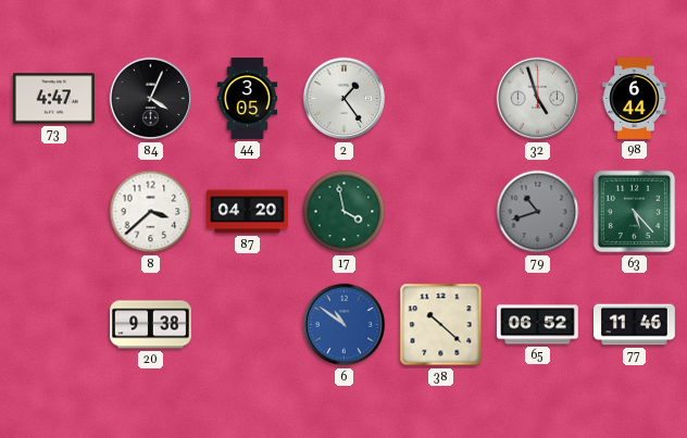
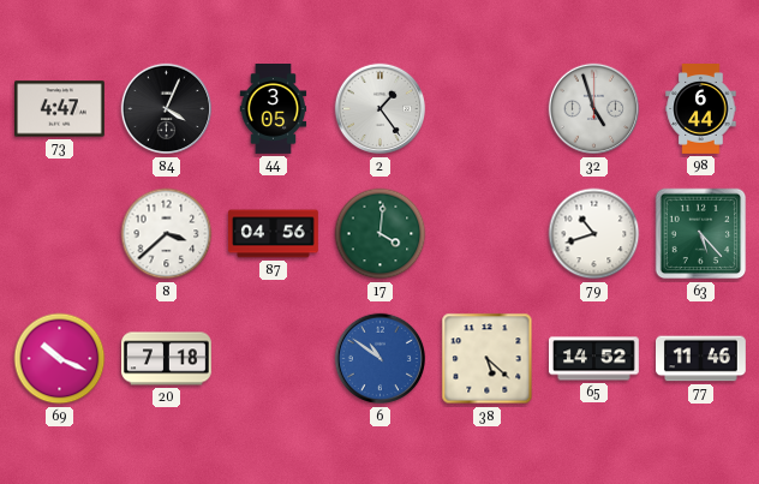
87: 04:20 -> 04:56
17: 3:58 -> 4:01
79 dial: grey -> white
69: none -> 10:19
20: 9:38 -> 7:18
38: 10:22 -> 5:22
65: 06:52 -> 14:52
